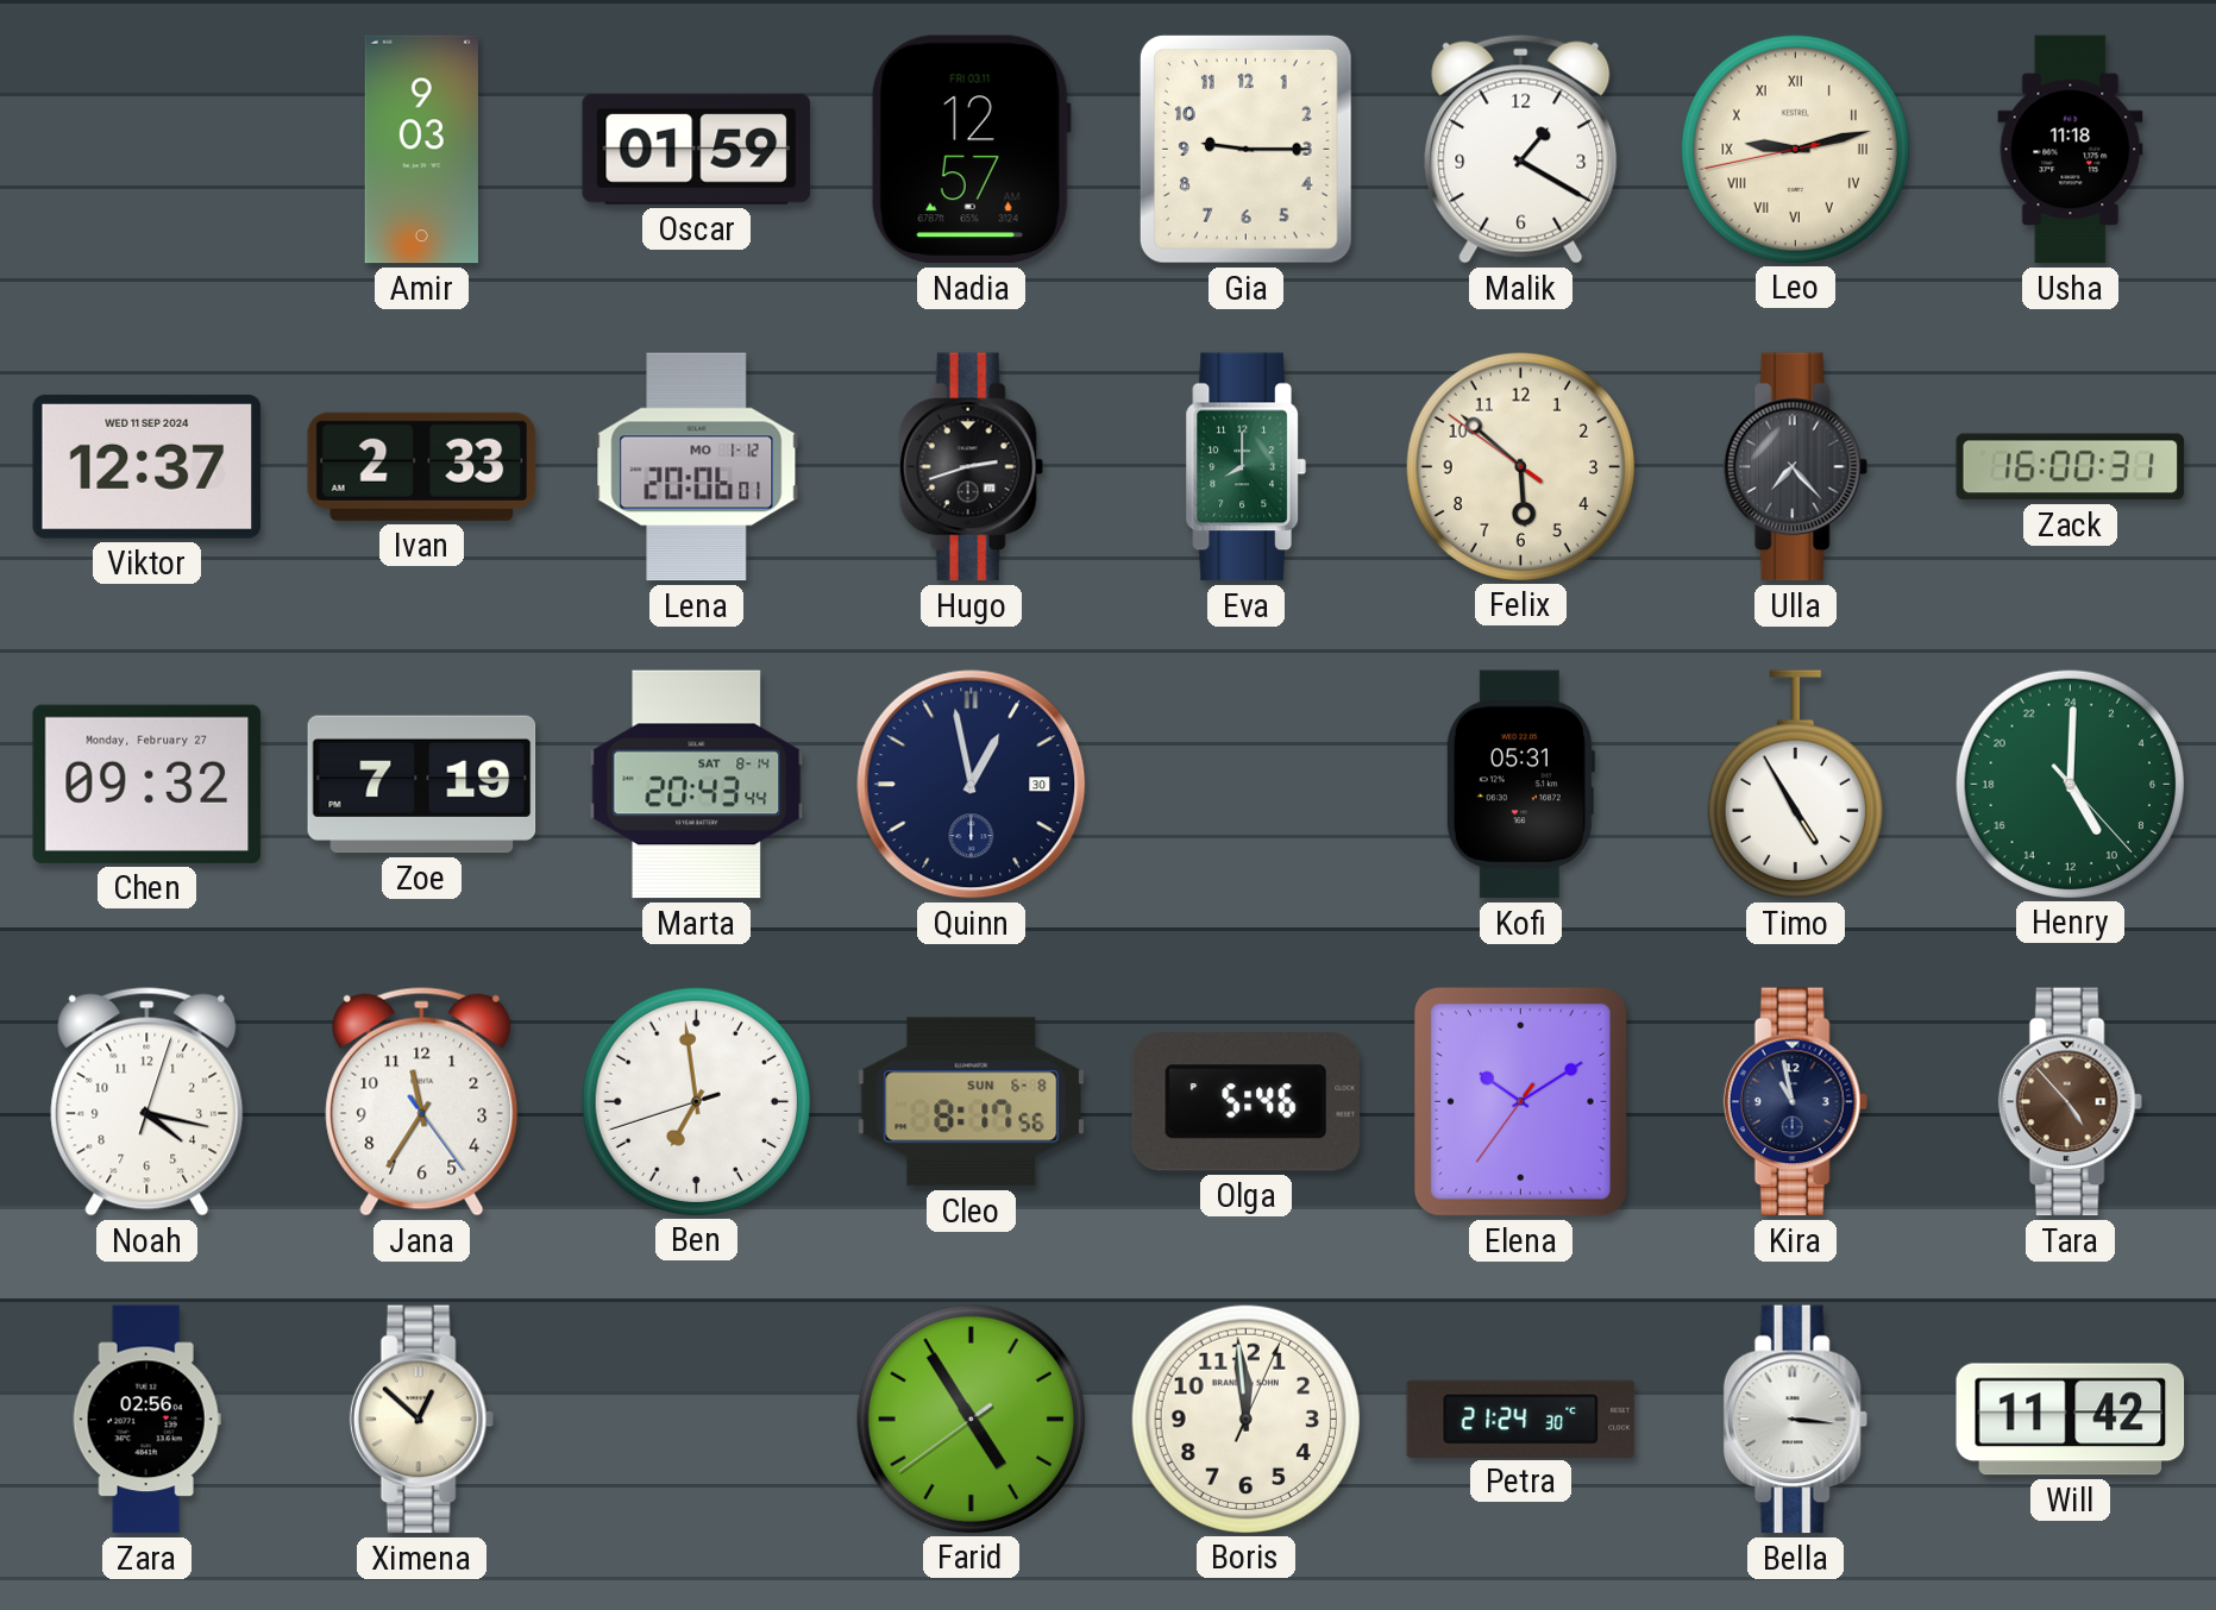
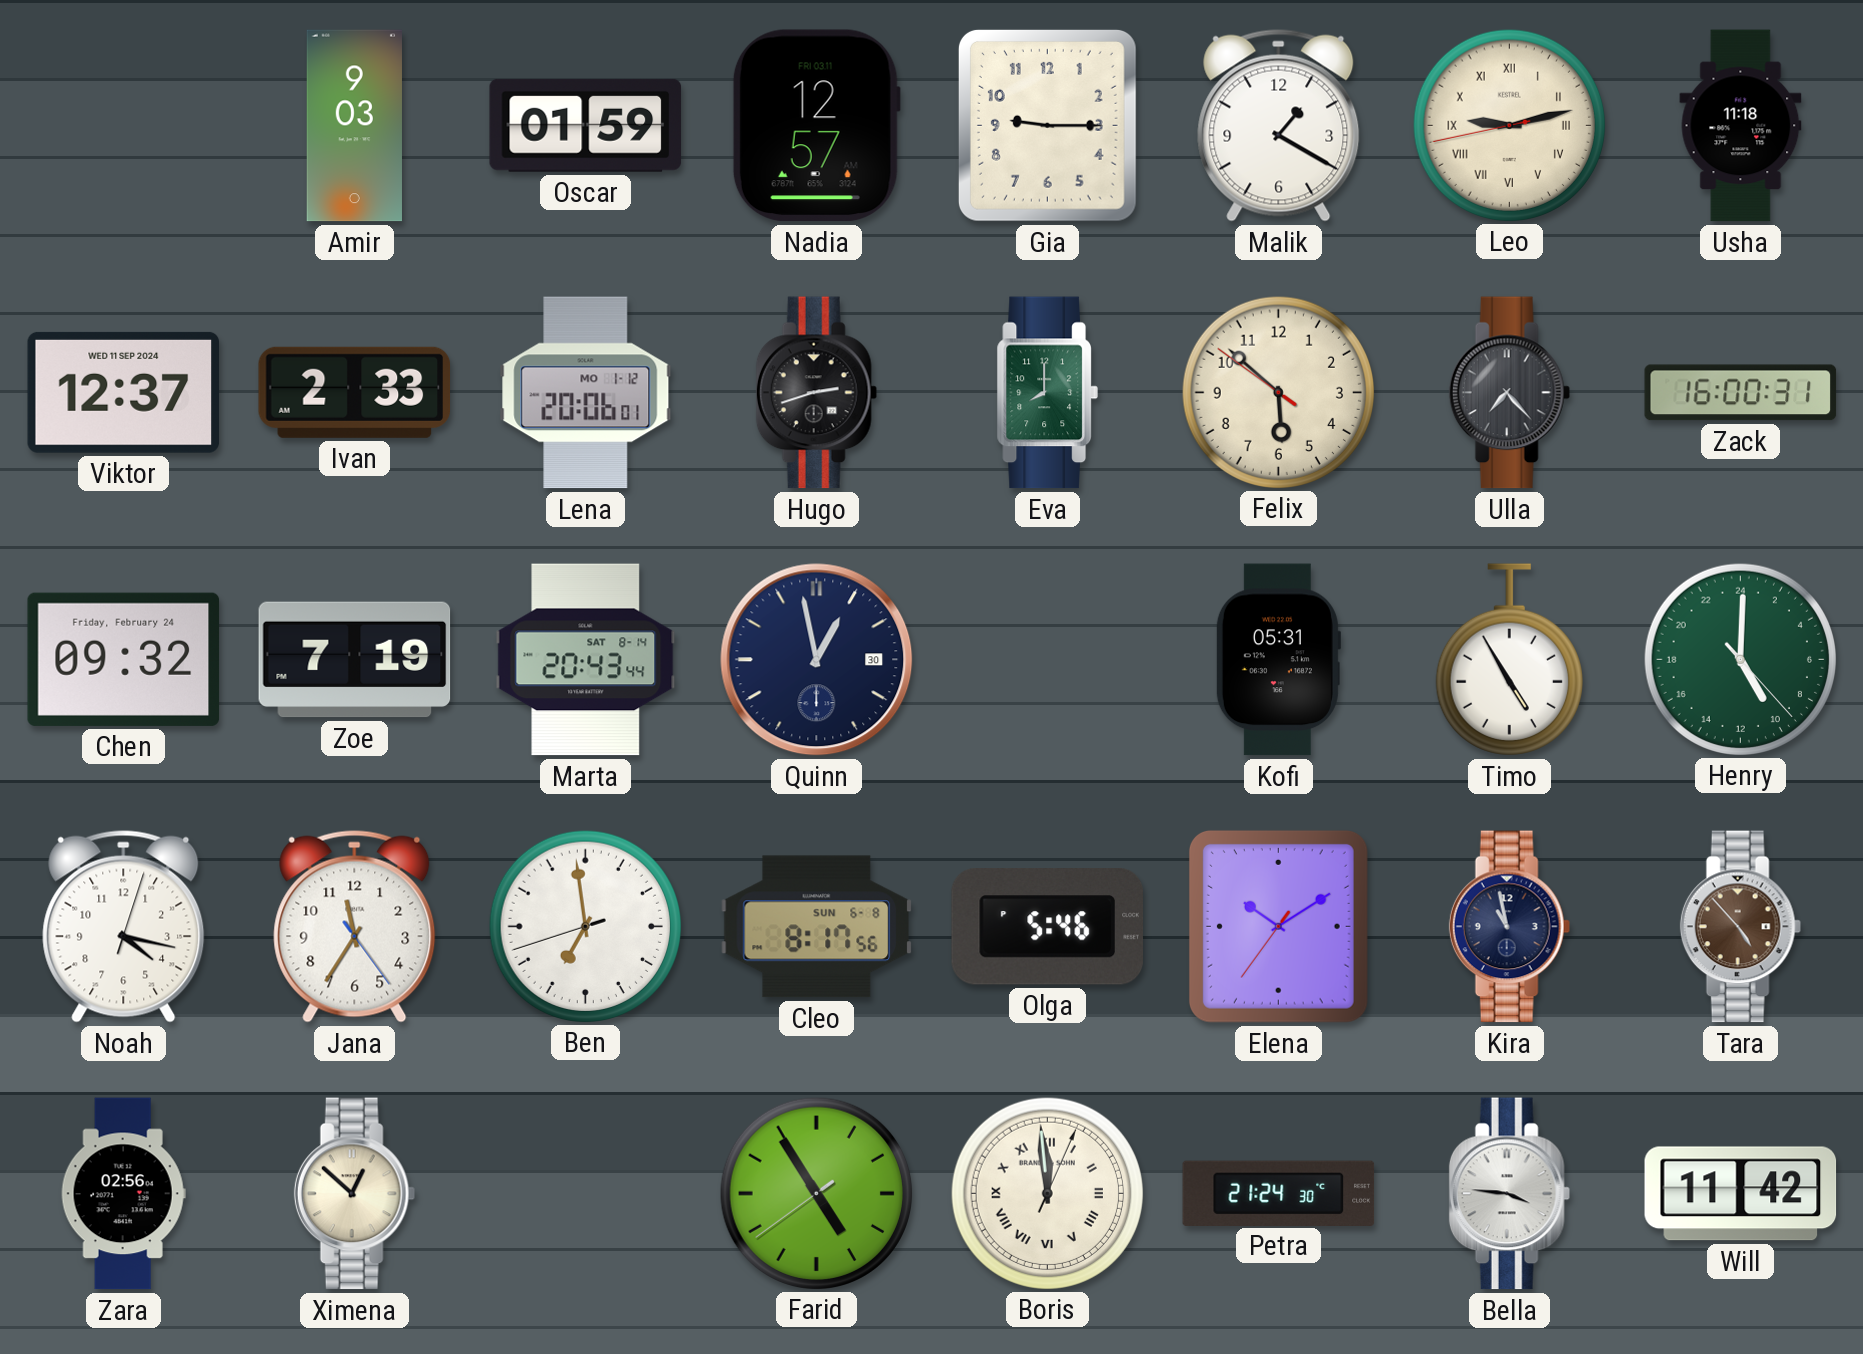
Chen date: Monday, February 27 -> Friday, February 24
Boris numerals: Arabic -> Roman
Bella: 3:16 -> 3:46
